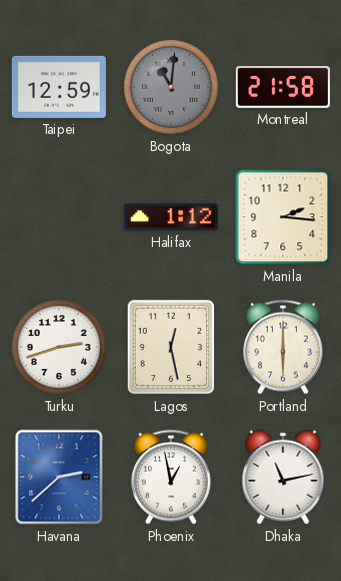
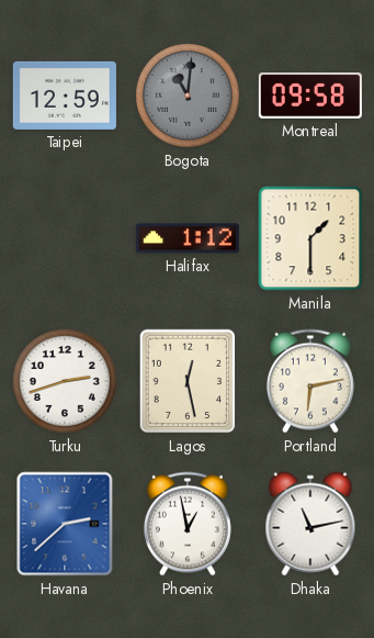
Montreal: 21:58 -> 09:58
Manila: 2:16 -> 1:30
Portland: 6:00 -> 6:13
